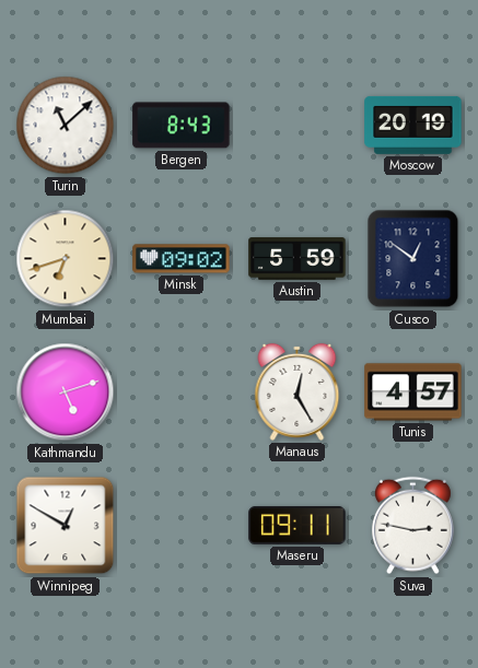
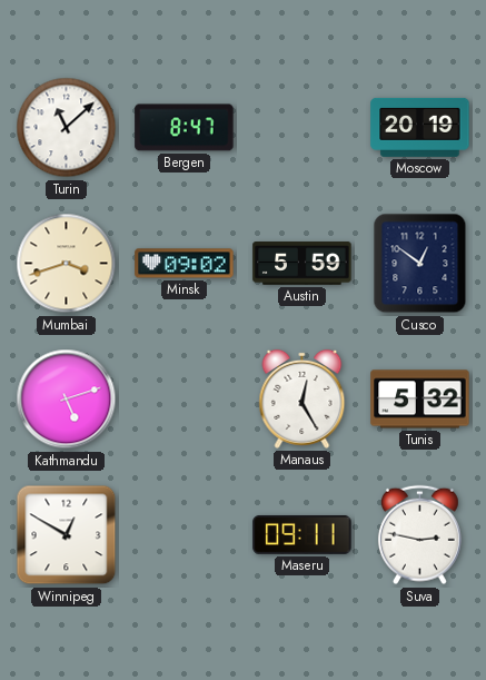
Bergen: 8:43 -> 8:47
Mumbai: 6:42 -> 3:42
Tunis: 4:57 -> 5:32
